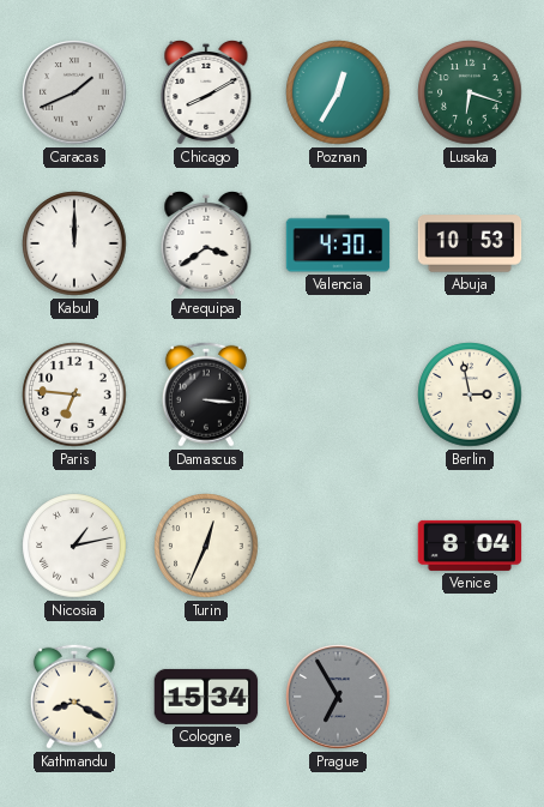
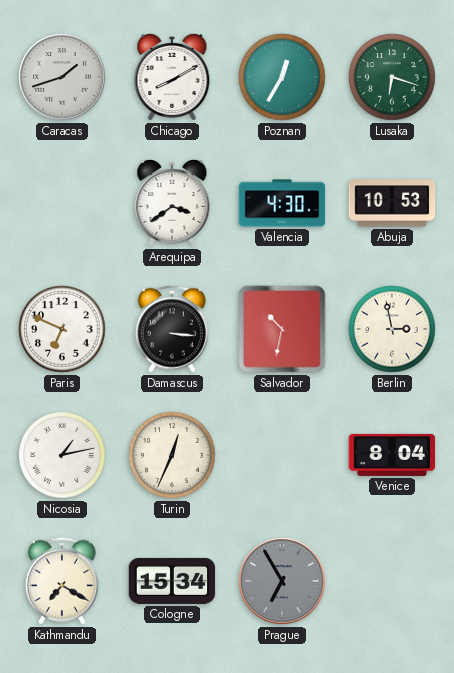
Caracas: 1:41 -> 1:42
Kabul: 12:00 -> none
Paris: 6:46 -> 6:49
Salvador: none -> 10:32
Kathmandu: 8:20 -> 7:20
